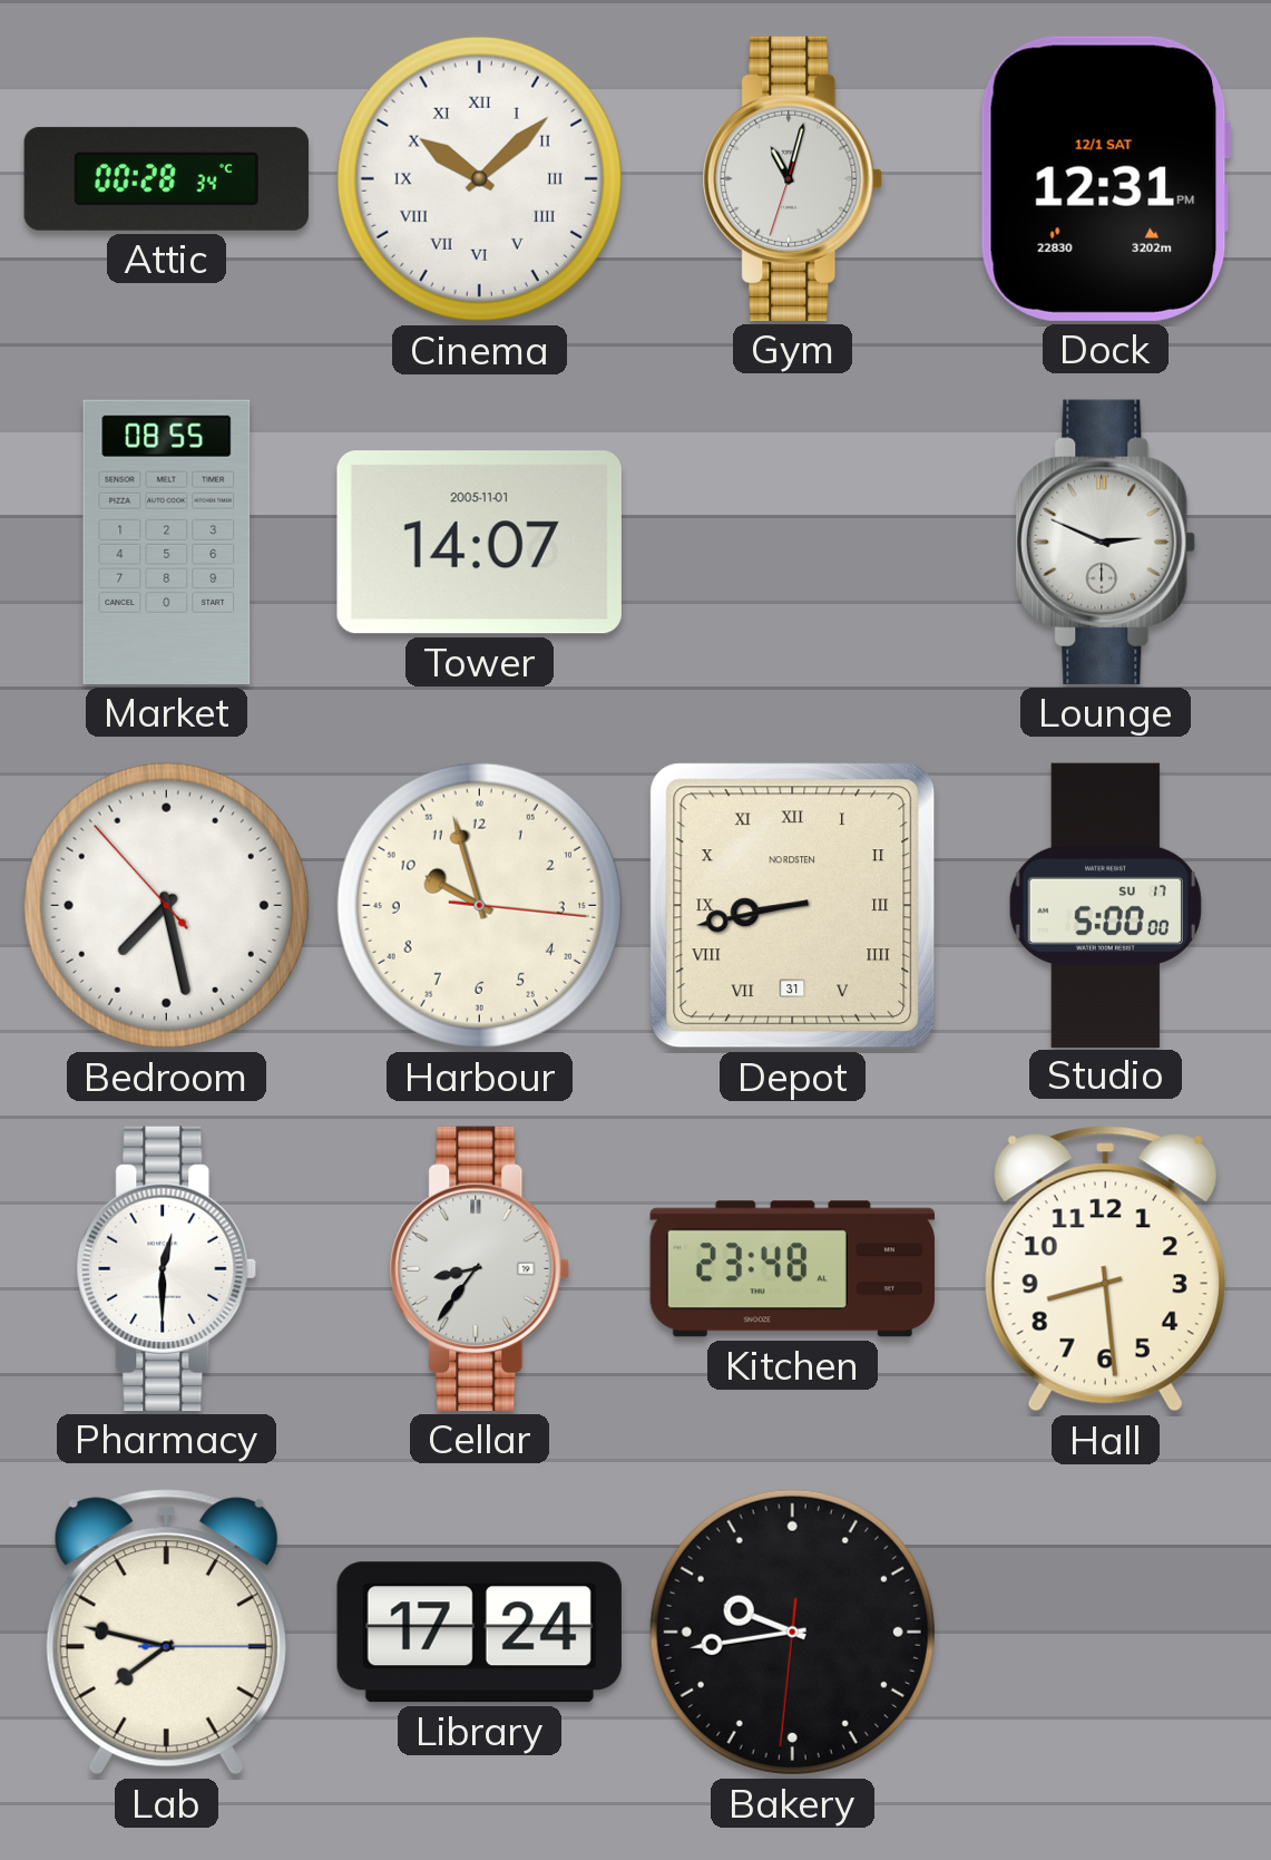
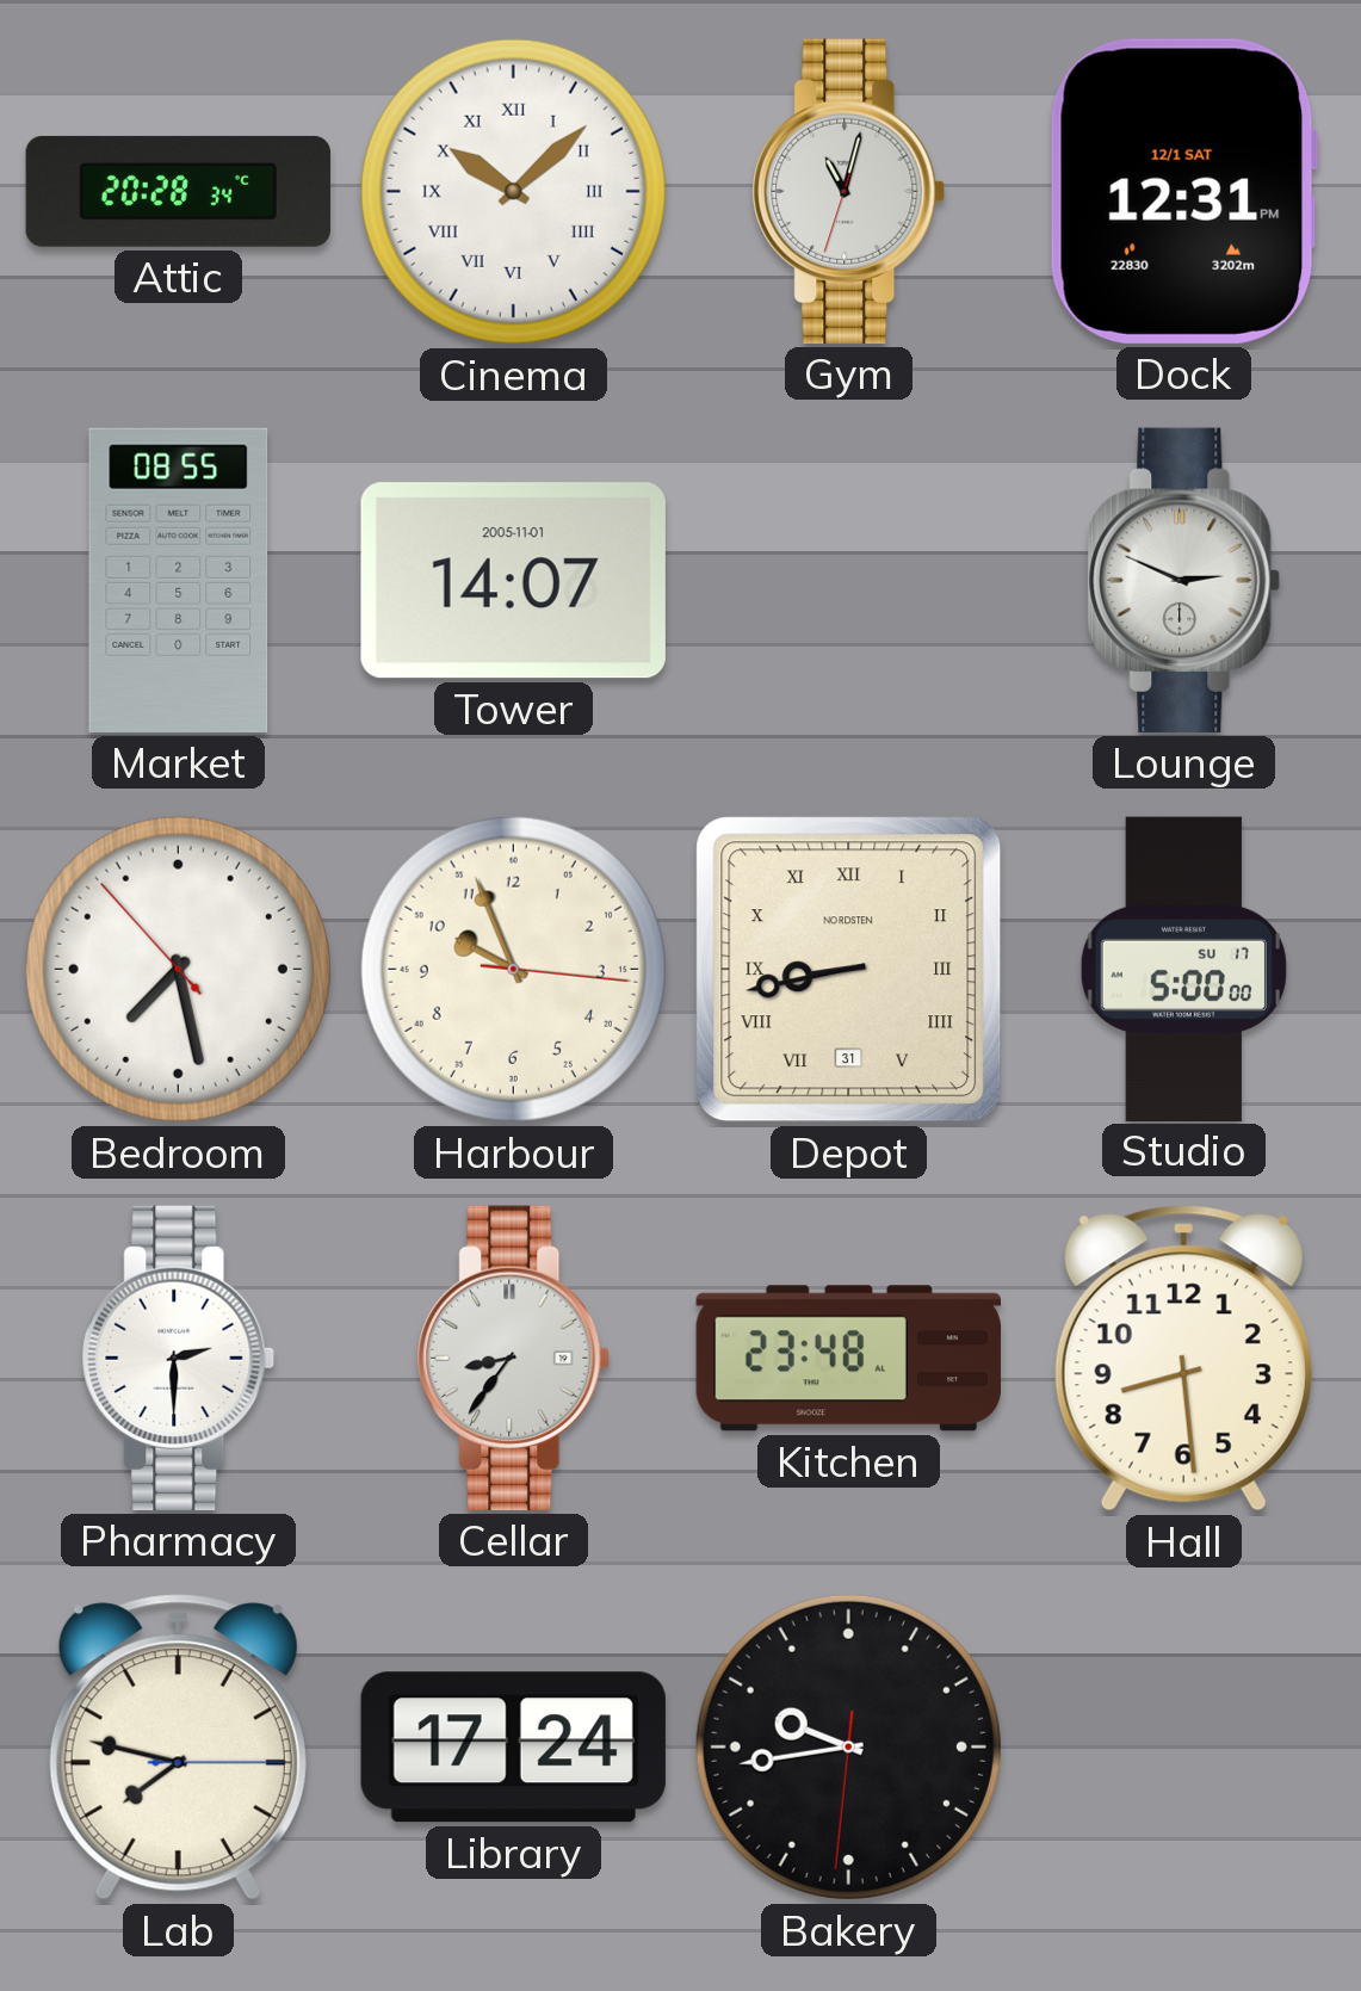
Attic: 00:28 -> 20:28
Harbour: 9:57 -> 9:56
Pharmacy: 12:30 -> 2:30
